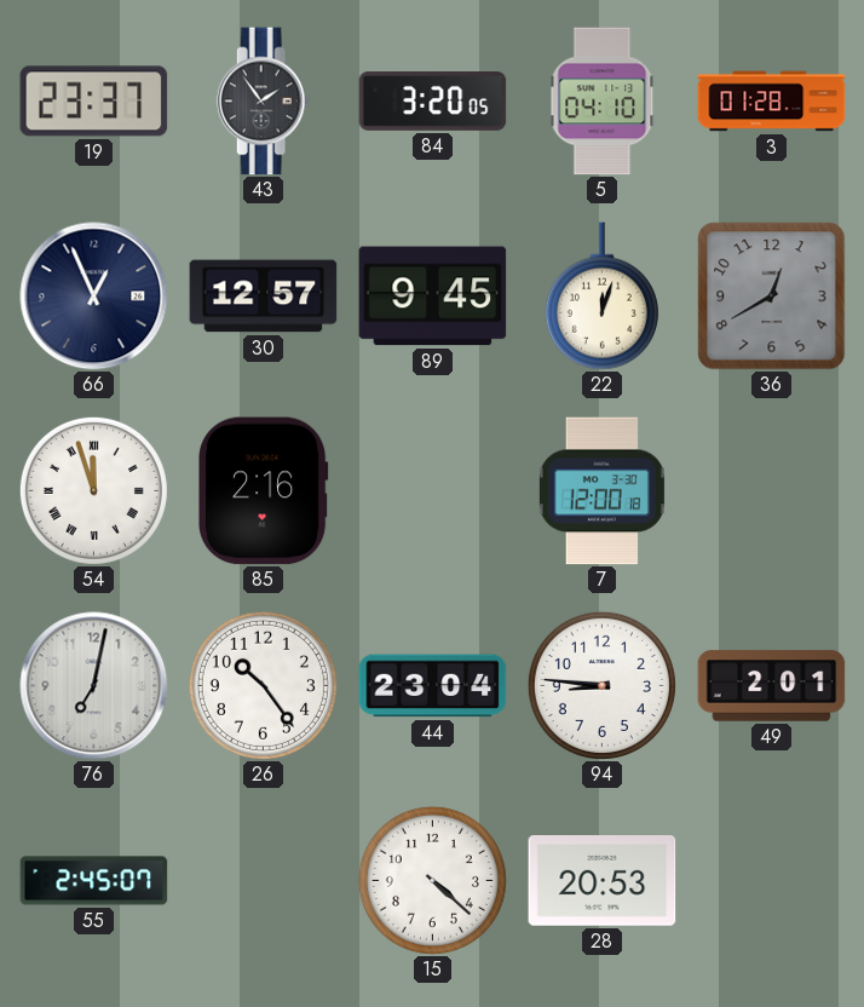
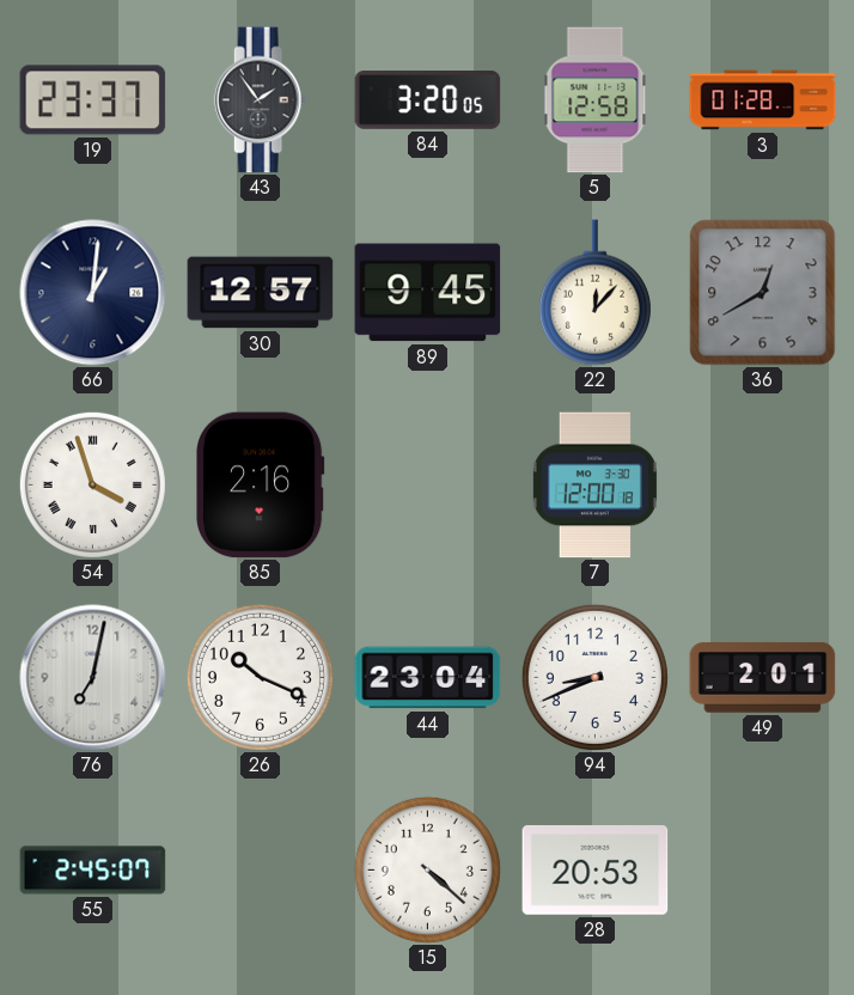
5: 04:10 -> 12:58
66: 12:56 -> 1:01
22: 12:03 -> 12:07
54: 11:57 -> 3:57
26: 10:24 -> 10:19
94: 8:46 -> 8:41
